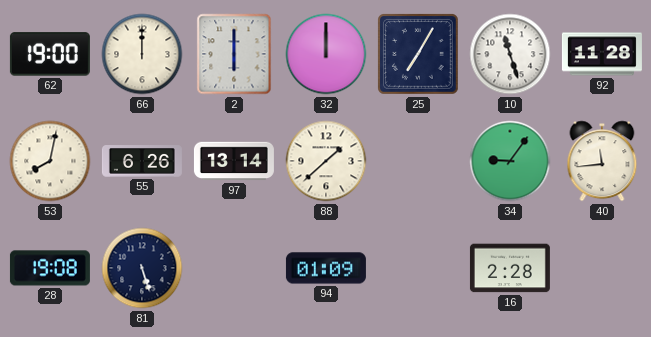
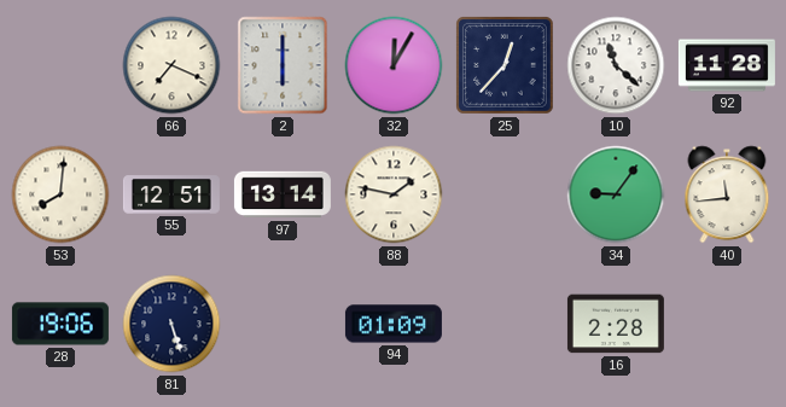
62: 19:00 -> none
66: 12:00 -> 7:19
32: 12:00 -> 12:05
25: 7:05 -> 12:37
10: 11:27 -> 11:22
53: 8:02 -> 8:01
55: 6:26 -> 12:51
88: 1:38 -> 1:47
28: 19:08 -> 19:06
